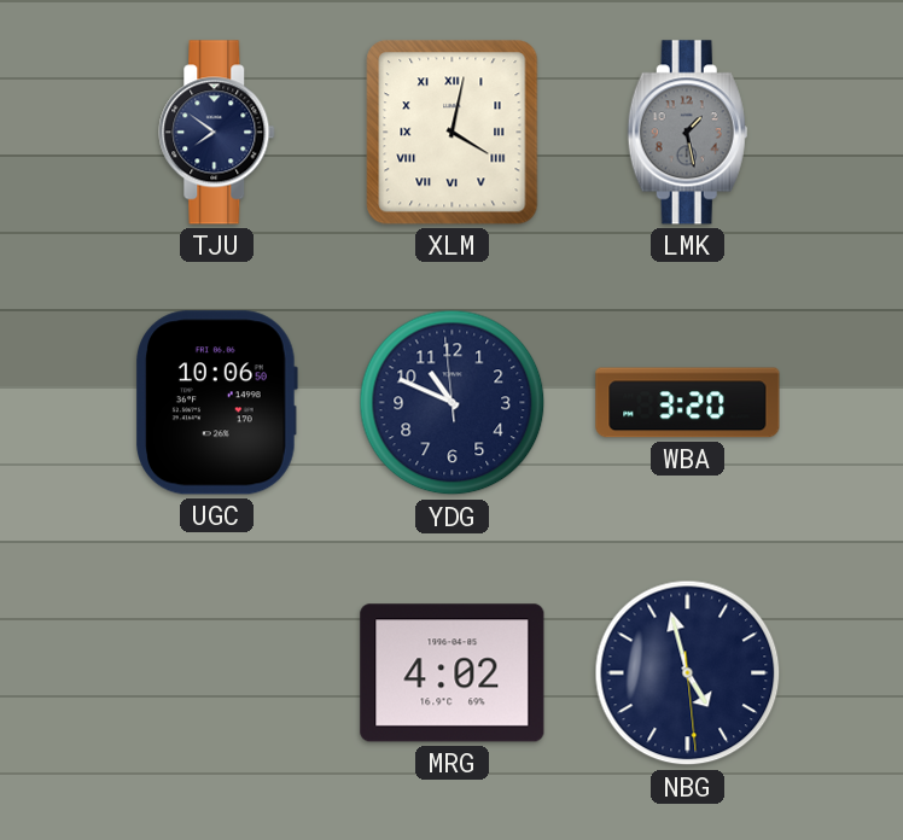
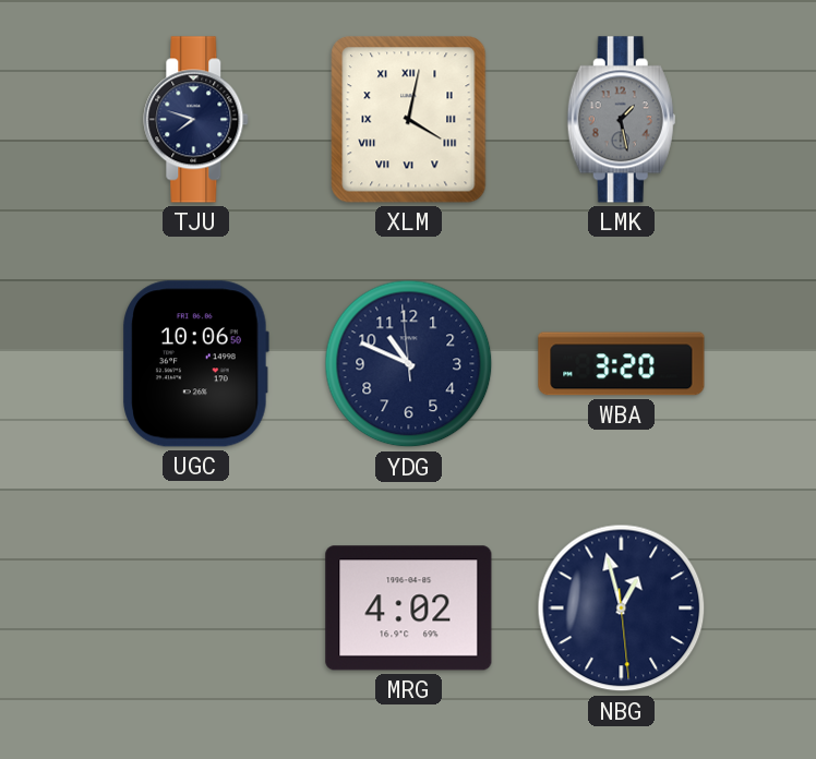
TJU: 7:51 -> 7:48
NBG: 4:57 -> 12:57
